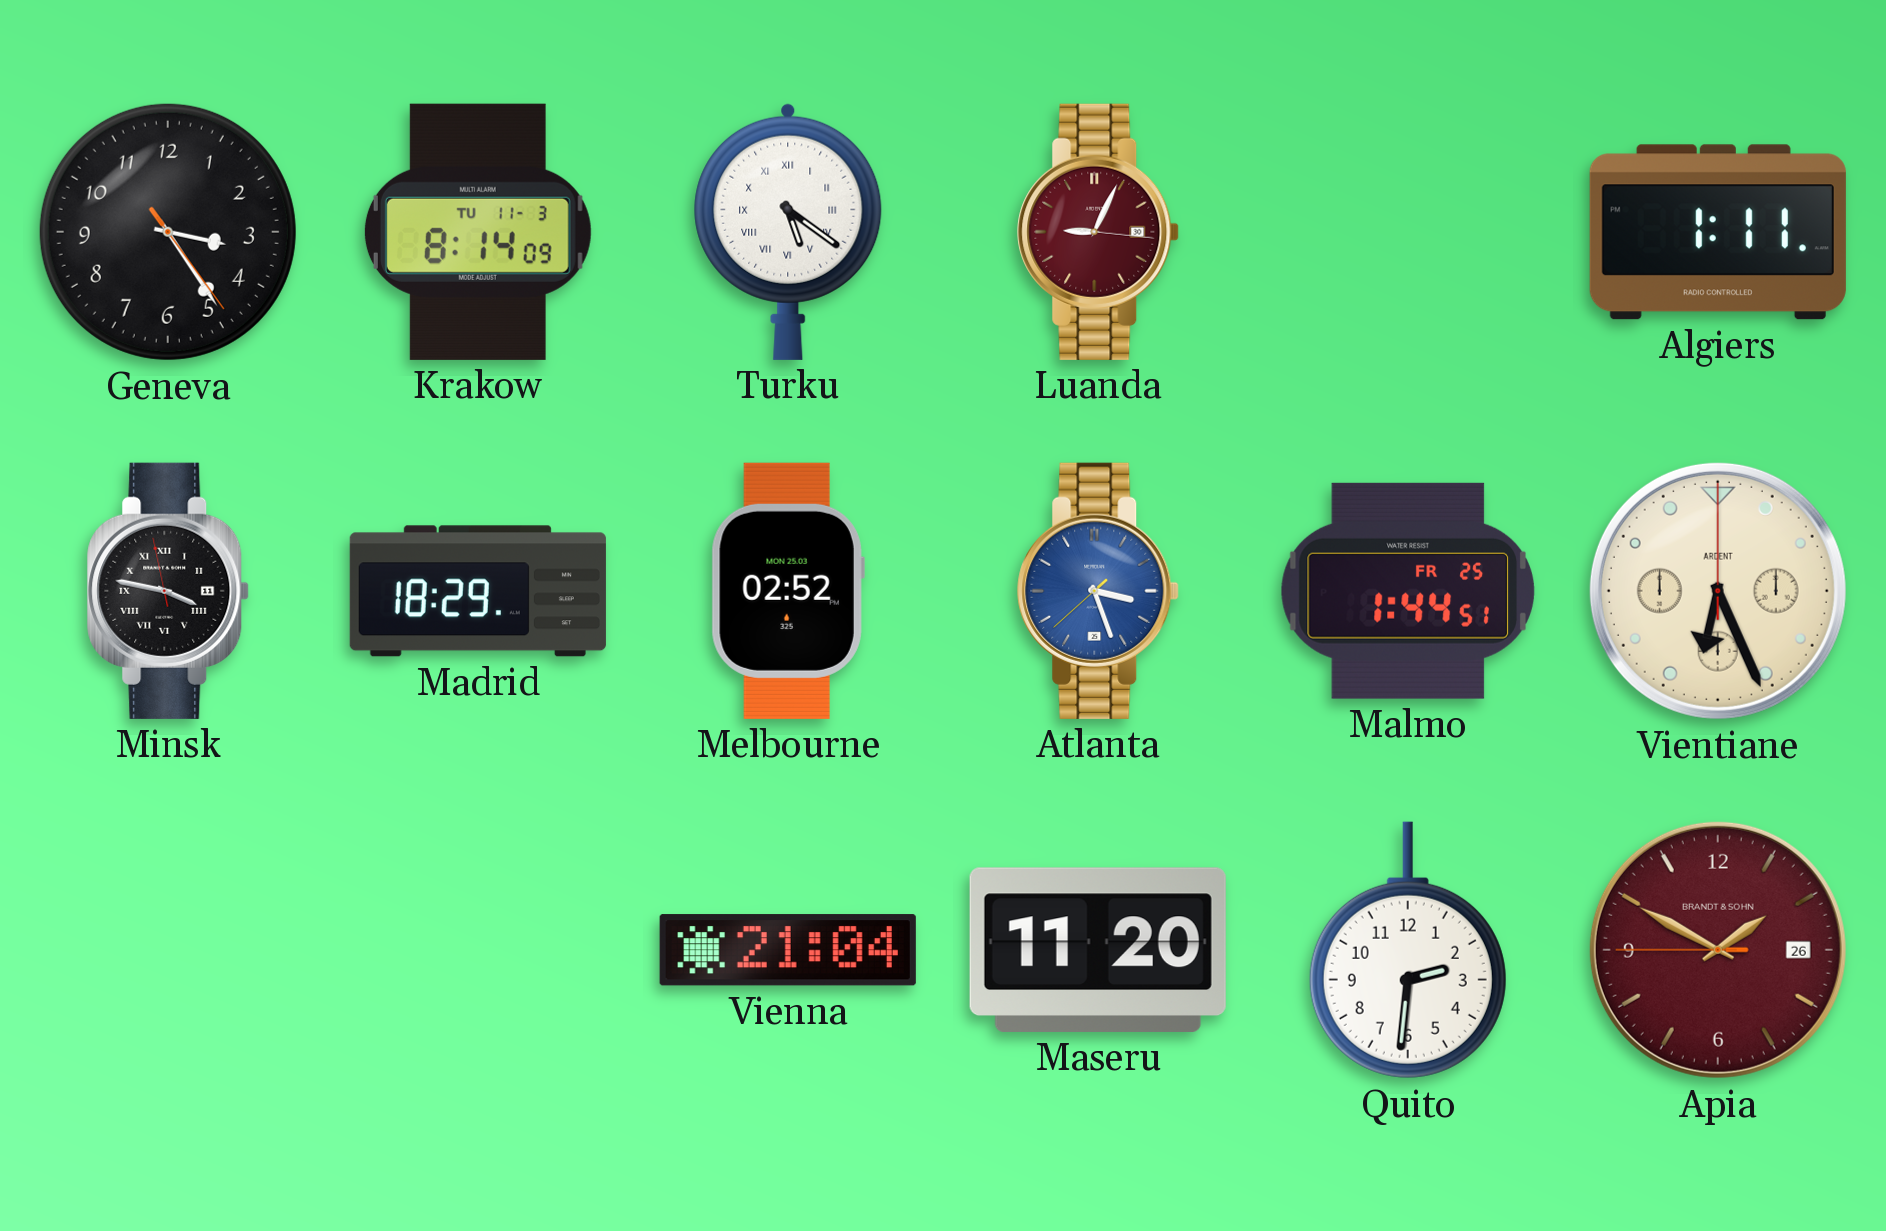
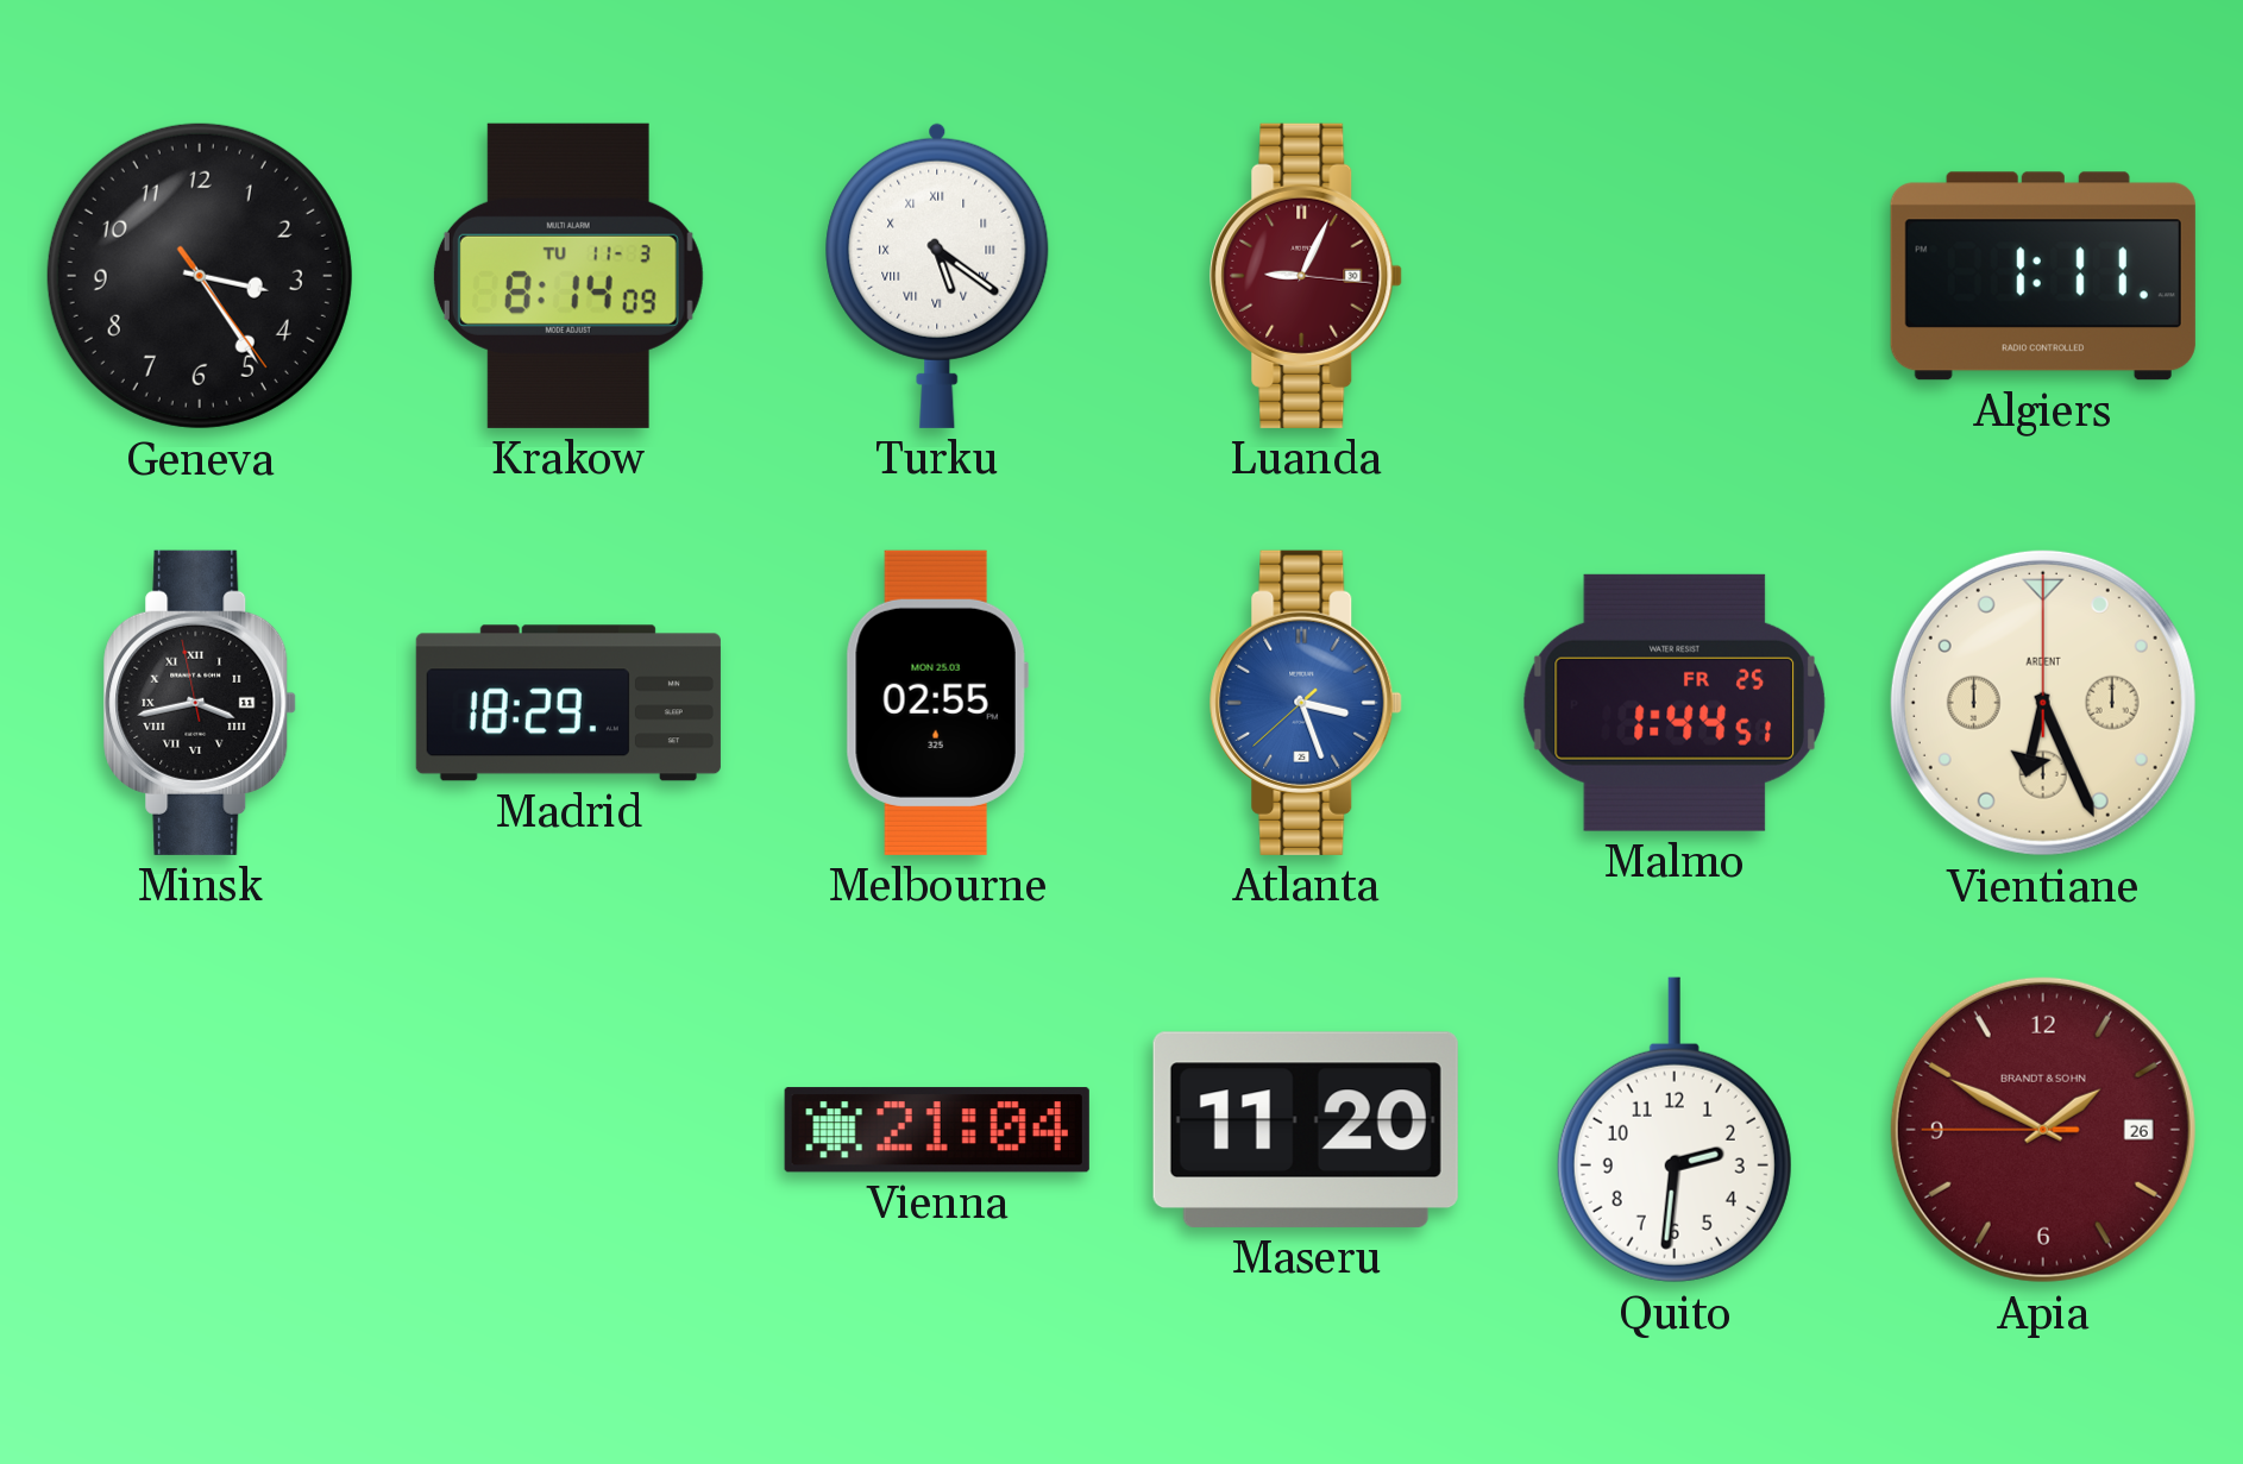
Minsk: 3:46 -> 3:42
Melbourne: 02:52 -> 02:55
